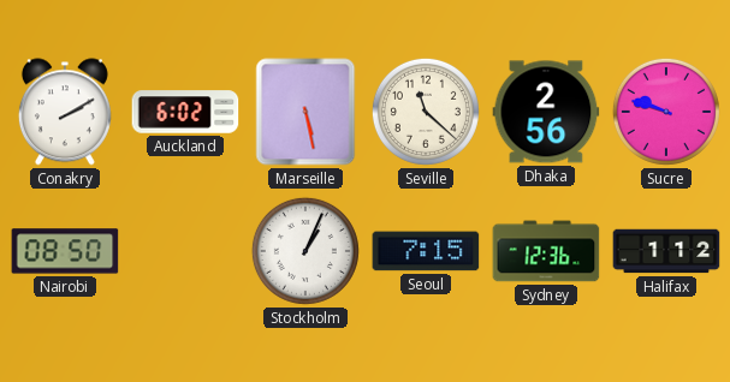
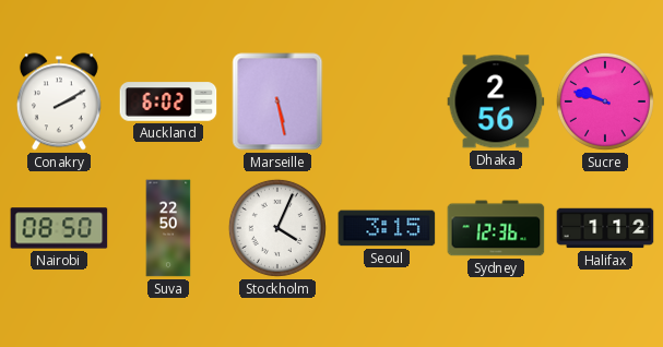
Seville: 11:22 -> none
Suva: none -> 22:50
Stockholm: 1:04 -> 4:04
Seoul: 7:15 -> 3:15
